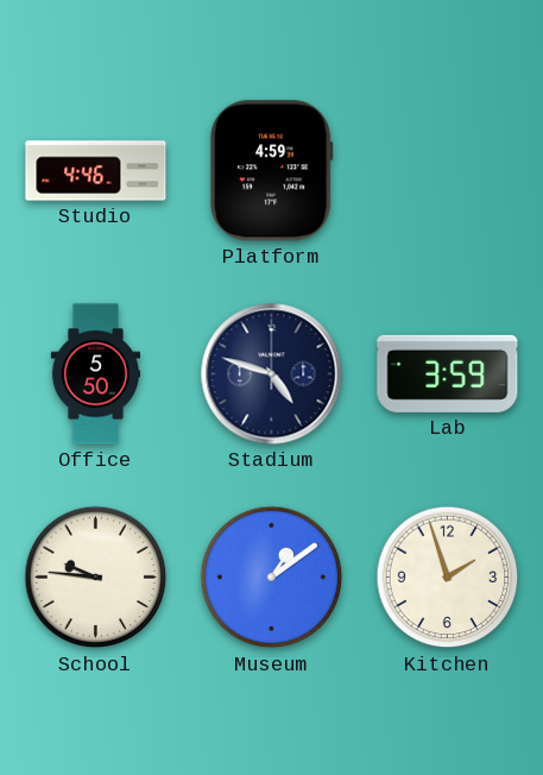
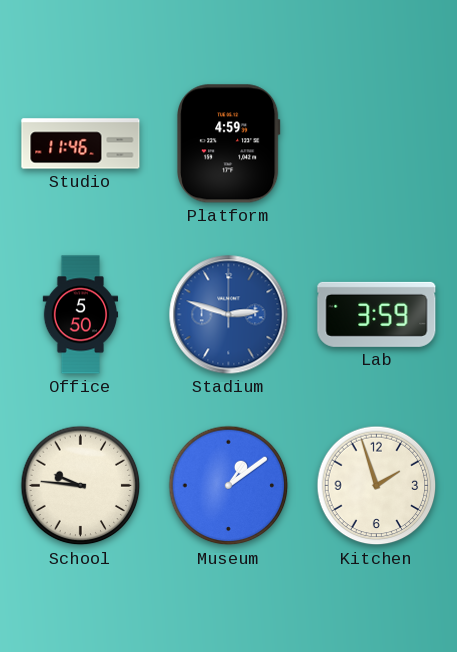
Studio: 4:46 -> 11:46
Stadium: 4:48 -> 2:48
Stadium dial: navy -> blue
